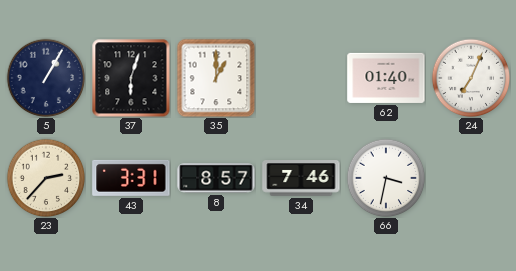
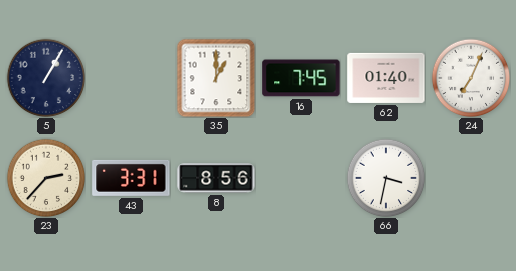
37: 6:03 -> none
16: none -> 7:45
8: 8:57 -> 8:56
34: 7:46 -> none
